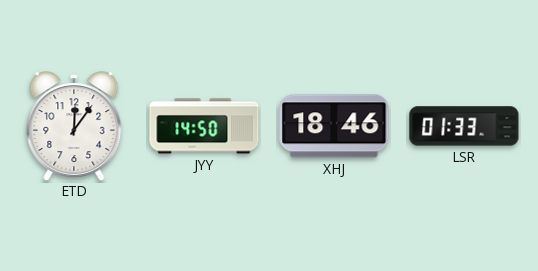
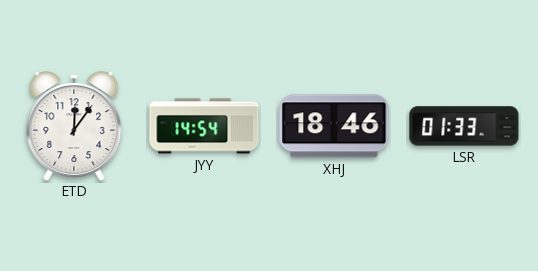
JYY: 14:50 -> 14:54
